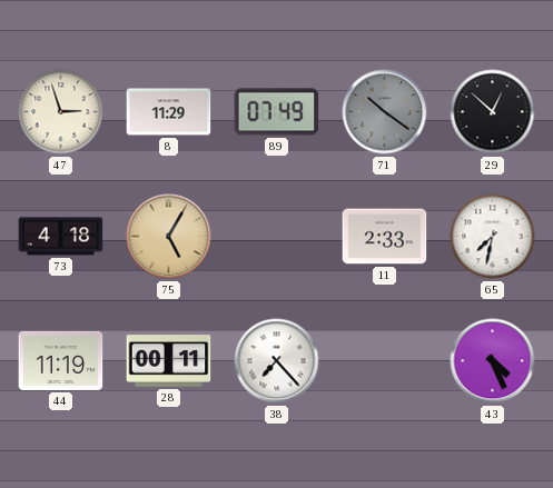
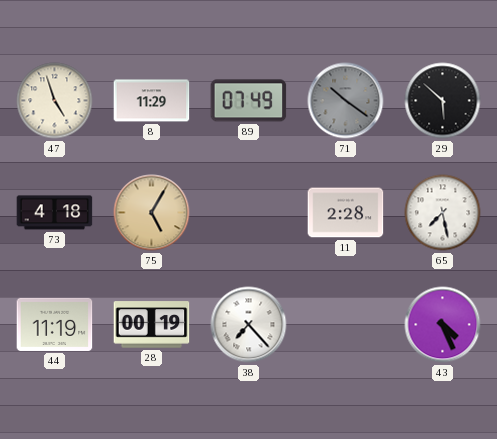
47: 2:57 -> 4:57
29: 12:52 -> 5:52
11: 2:33 -> 2:28
65: 7:32 -> 7:28
28: 00:11 -> 00:19
